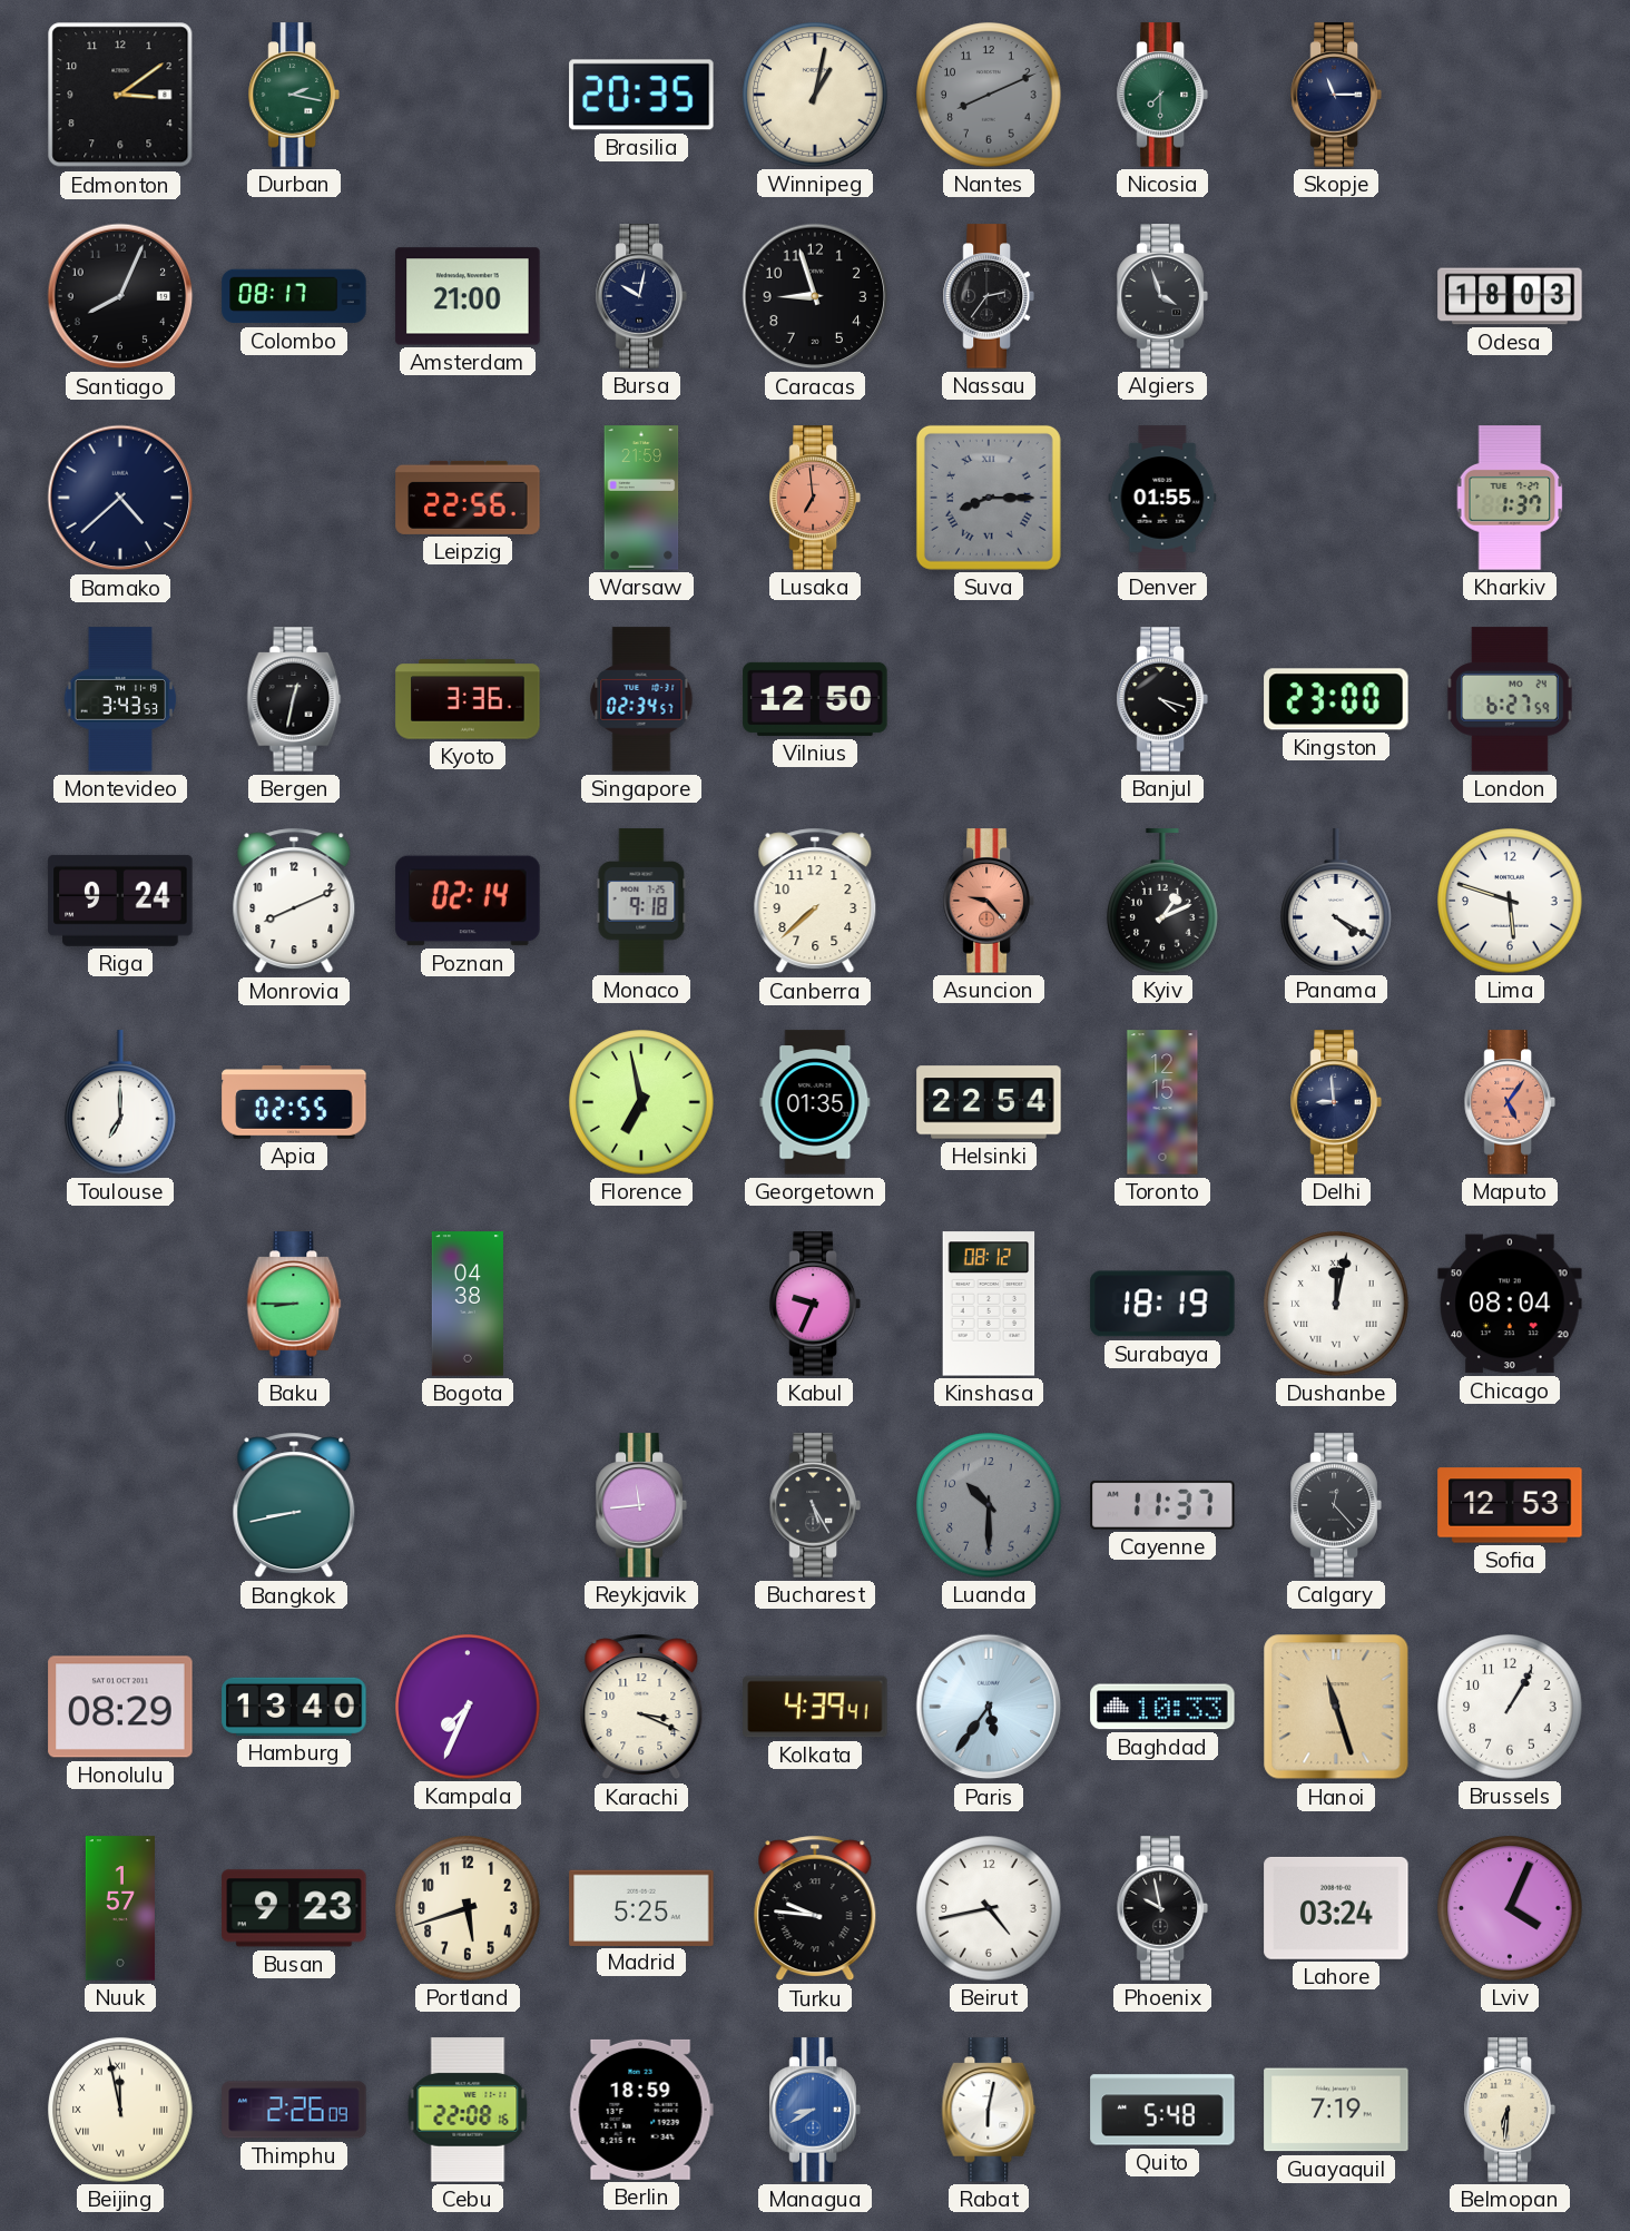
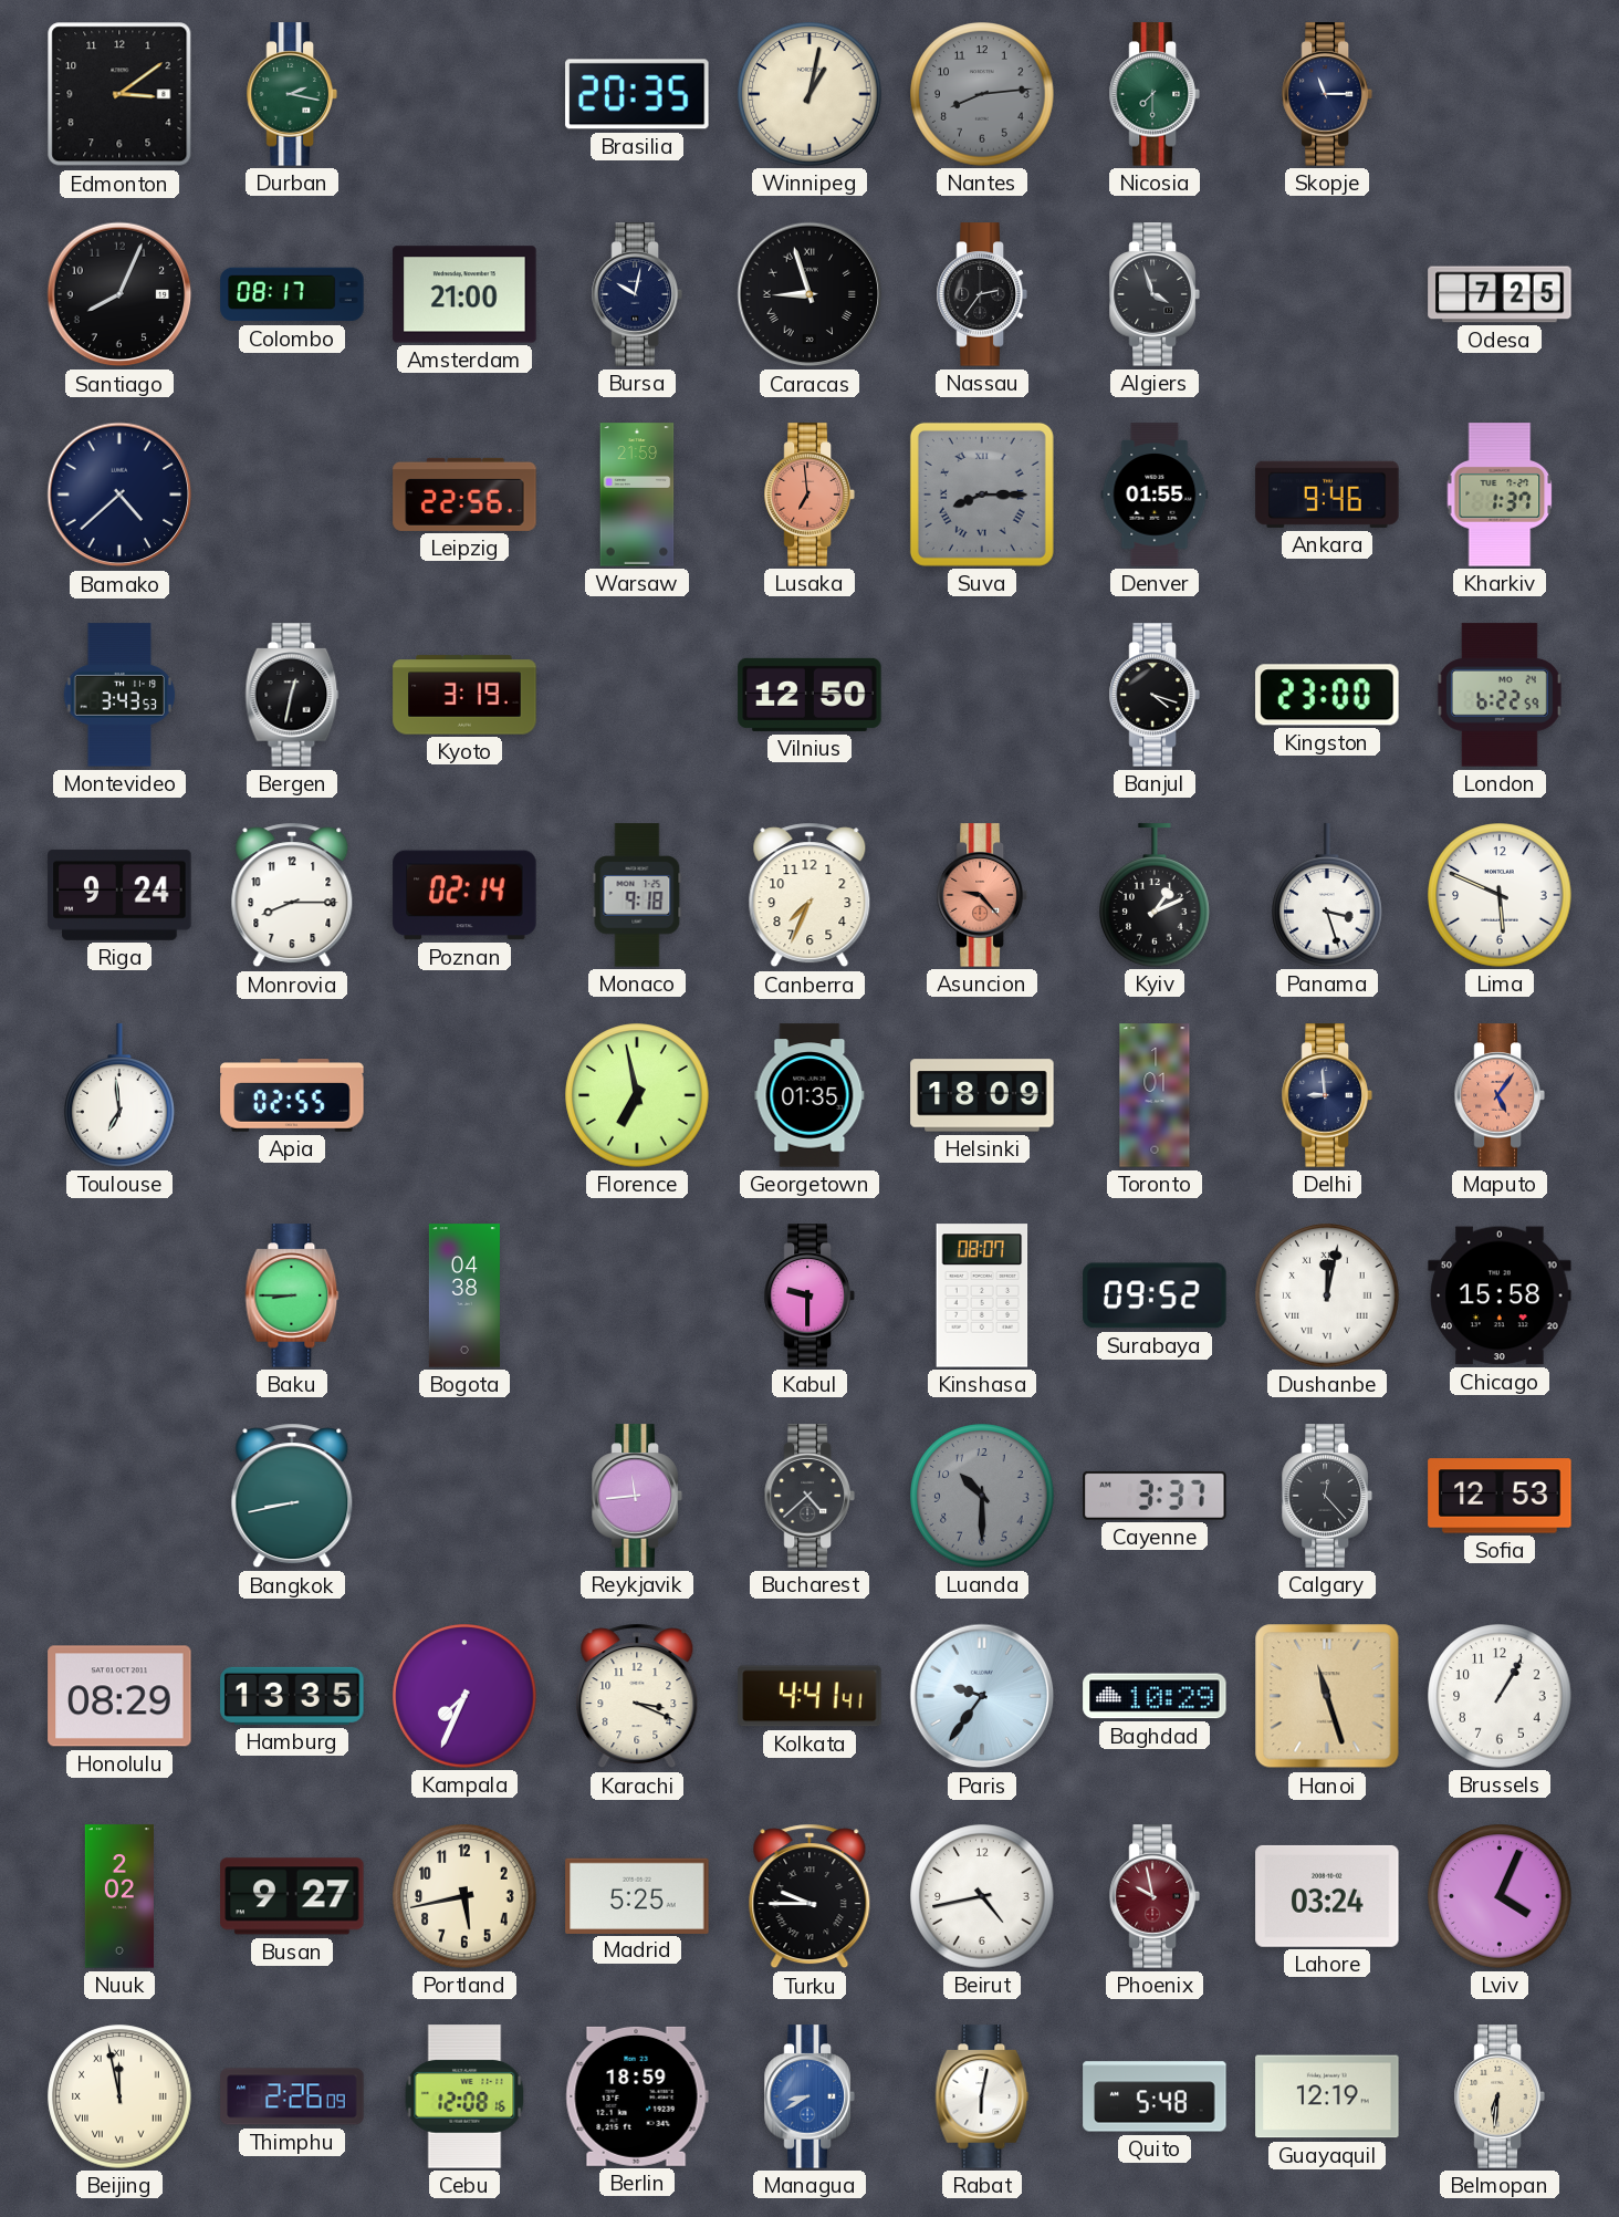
Nantes: 8:11 -> 8:14
Caracas numerals: Arabic -> Roman
Odesa: 18:03 -> 7:25
Ankara: none -> 9:46
Kyoto: 3:36 -> 3:19
Singapore: 02:34 -> none
London: 6:27 -> 6:22
Monrovia: 8:11 -> 8:15
Canberra: 7:38 -> 7:34
Panama: 4:20 -> 3:27
Lima: 5:48 -> 5:49
Toulouse: 7:00 -> 6:59
Helsinki: 22:54 -> 18:09
Toronto: 12:15 -> 1:01
Kabul: 9:34 -> 9:30
Kinshasa: 08:12 -> 08:07
Surabaya: 18:19 -> 09:52
Chicago: 08:04 -> 15:58
Bucharest: 5:25 -> 4:38
Cayenne: 11:37 -> 3:37
Hamburg: 13:40 -> 13:35
Kolkata: 4:39 -> 4:41
Paris: 5:36 -> 9:36
Baghdad: 10:33 -> 10:29
Nuuk: 1:57 -> 2:02
Busan: 9:23 -> 9:27
Portland: 5:42 -> 5:43
Turku: 9:46 -> 9:45
Phoenix dial: black -> burgundy
Cebu: 22:08 -> 12:08
Guayaquil: 7:19 -> 12:19
